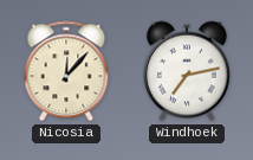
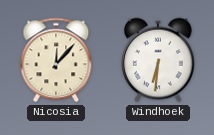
Windhoek: 7:13 -> 6:31
